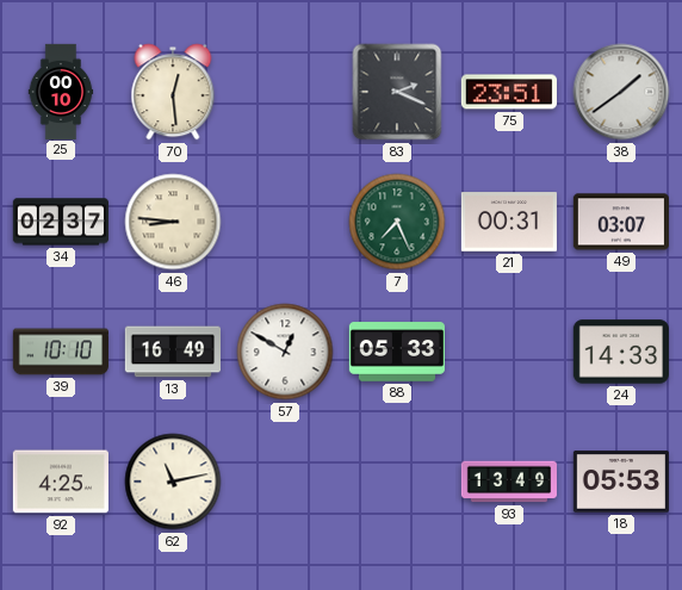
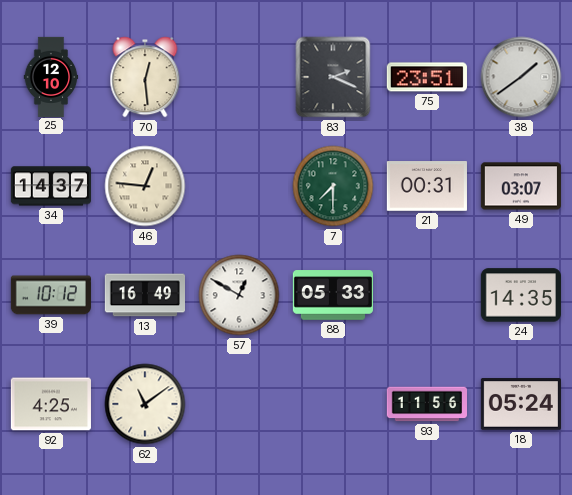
25: 00:10 -> 12:10
34: 02:37 -> 14:37
46: 8:46 -> 12:46
7: 7:26 -> 7:30
39: 10:10 -> 10:12
24: 14:33 -> 14:35
62: 11:13 -> 11:09
93: 13:49 -> 11:56
18: 05:53 -> 05:24
